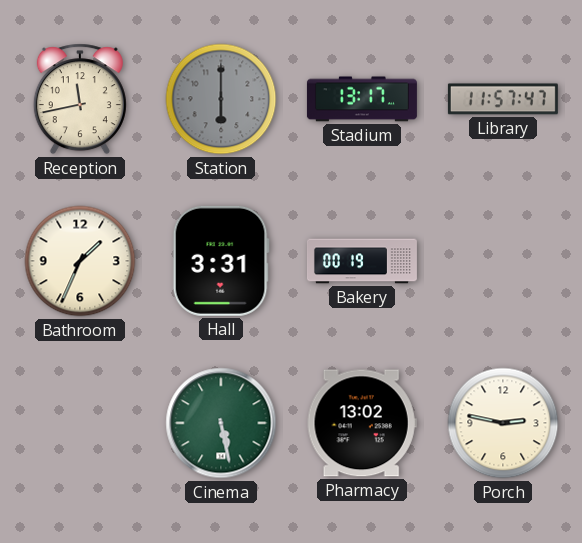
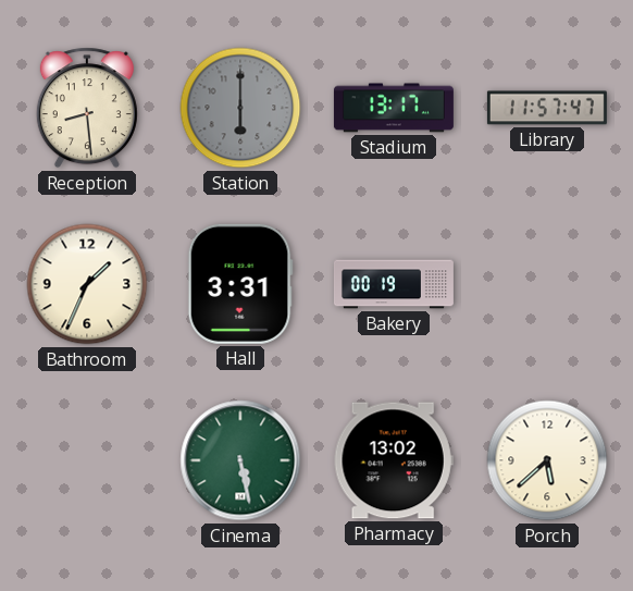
Reception: 11:43 -> 8:29
Porch: 2:47 -> 5:38
